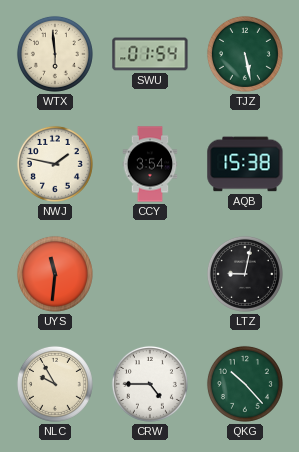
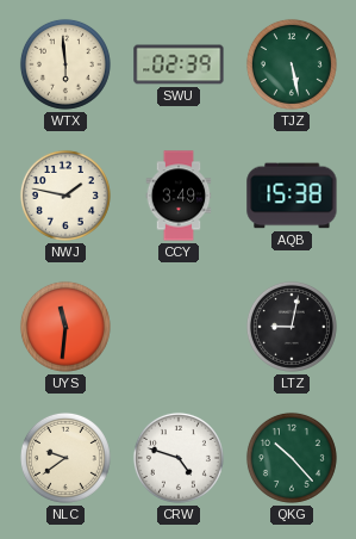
SWU: 01:54 -> 02:39
CCY: 3:54 -> 3:49
NLC: 9:55 -> 9:39
CRW: 4:45 -> 4:48
